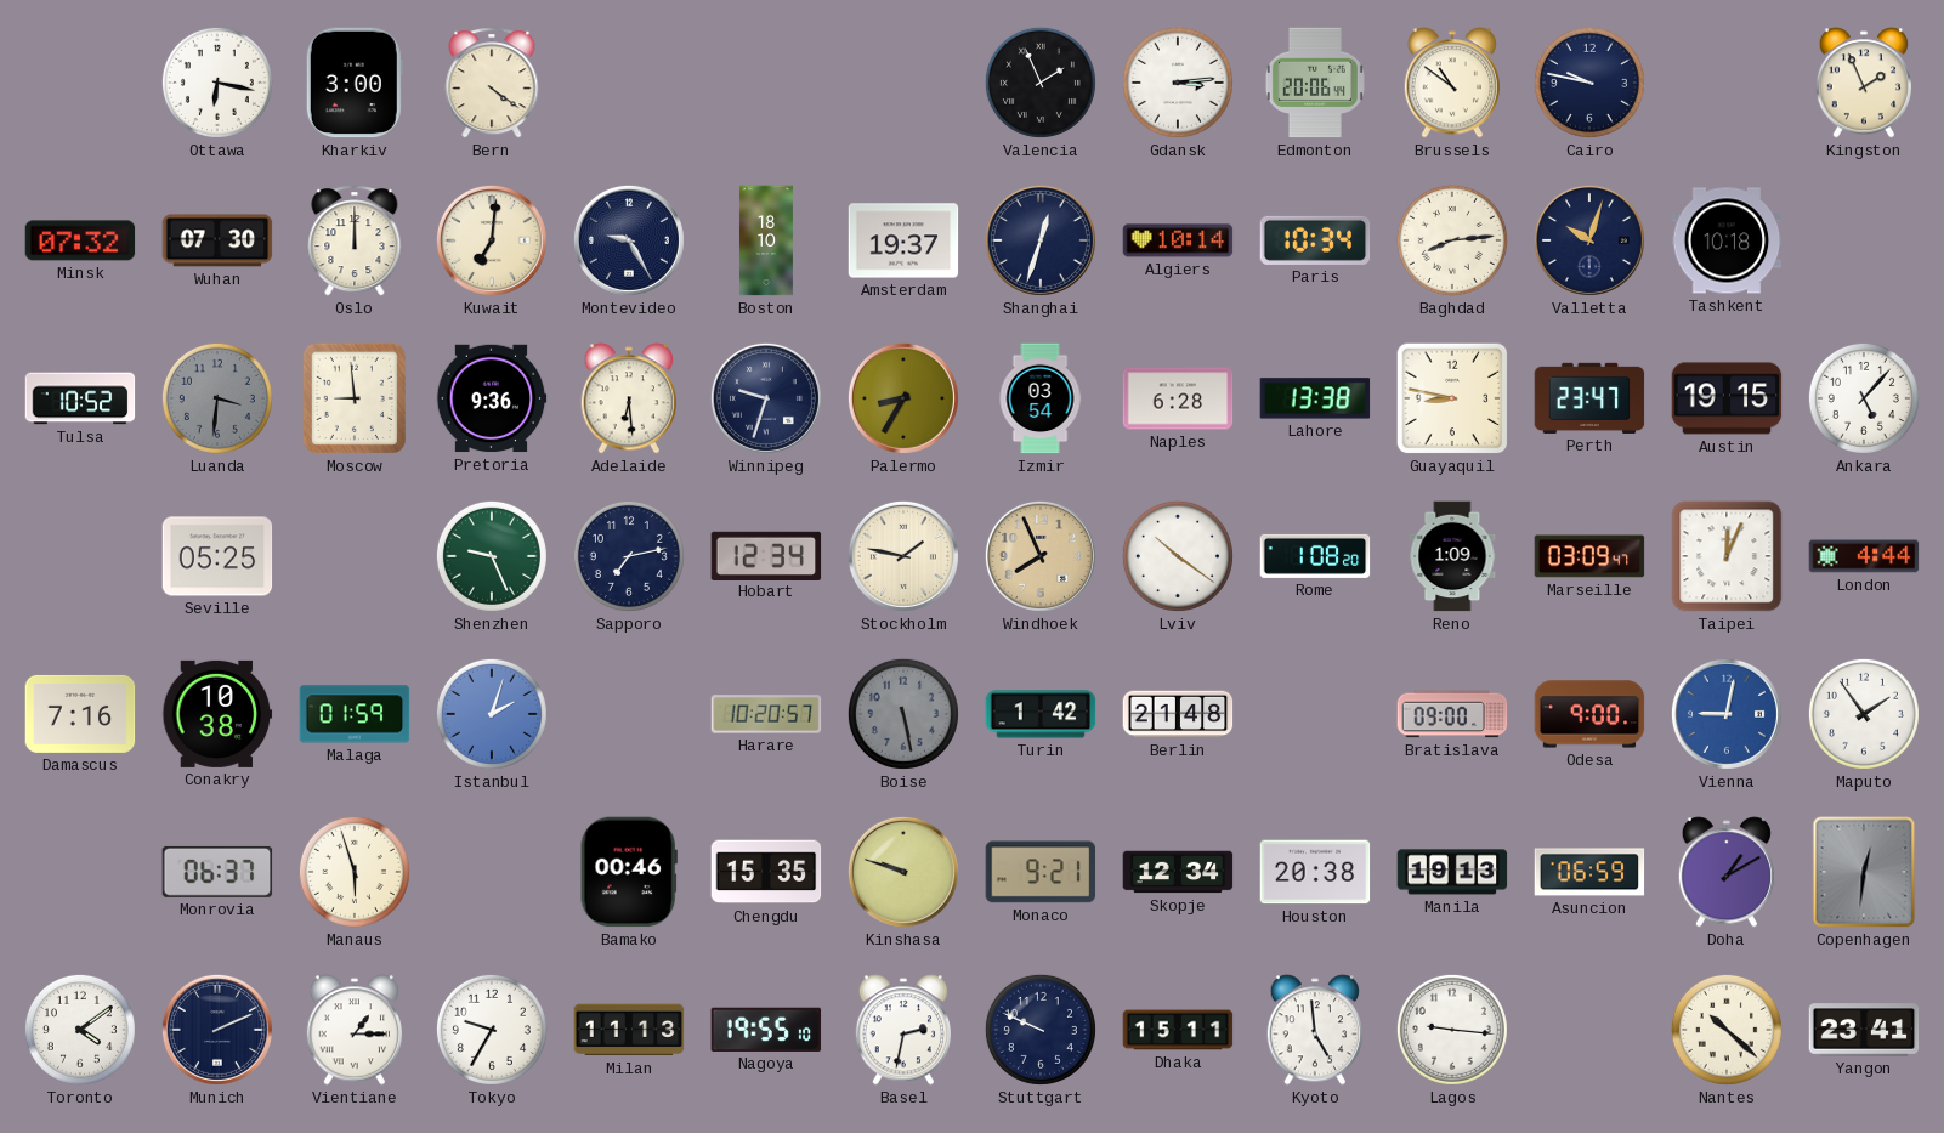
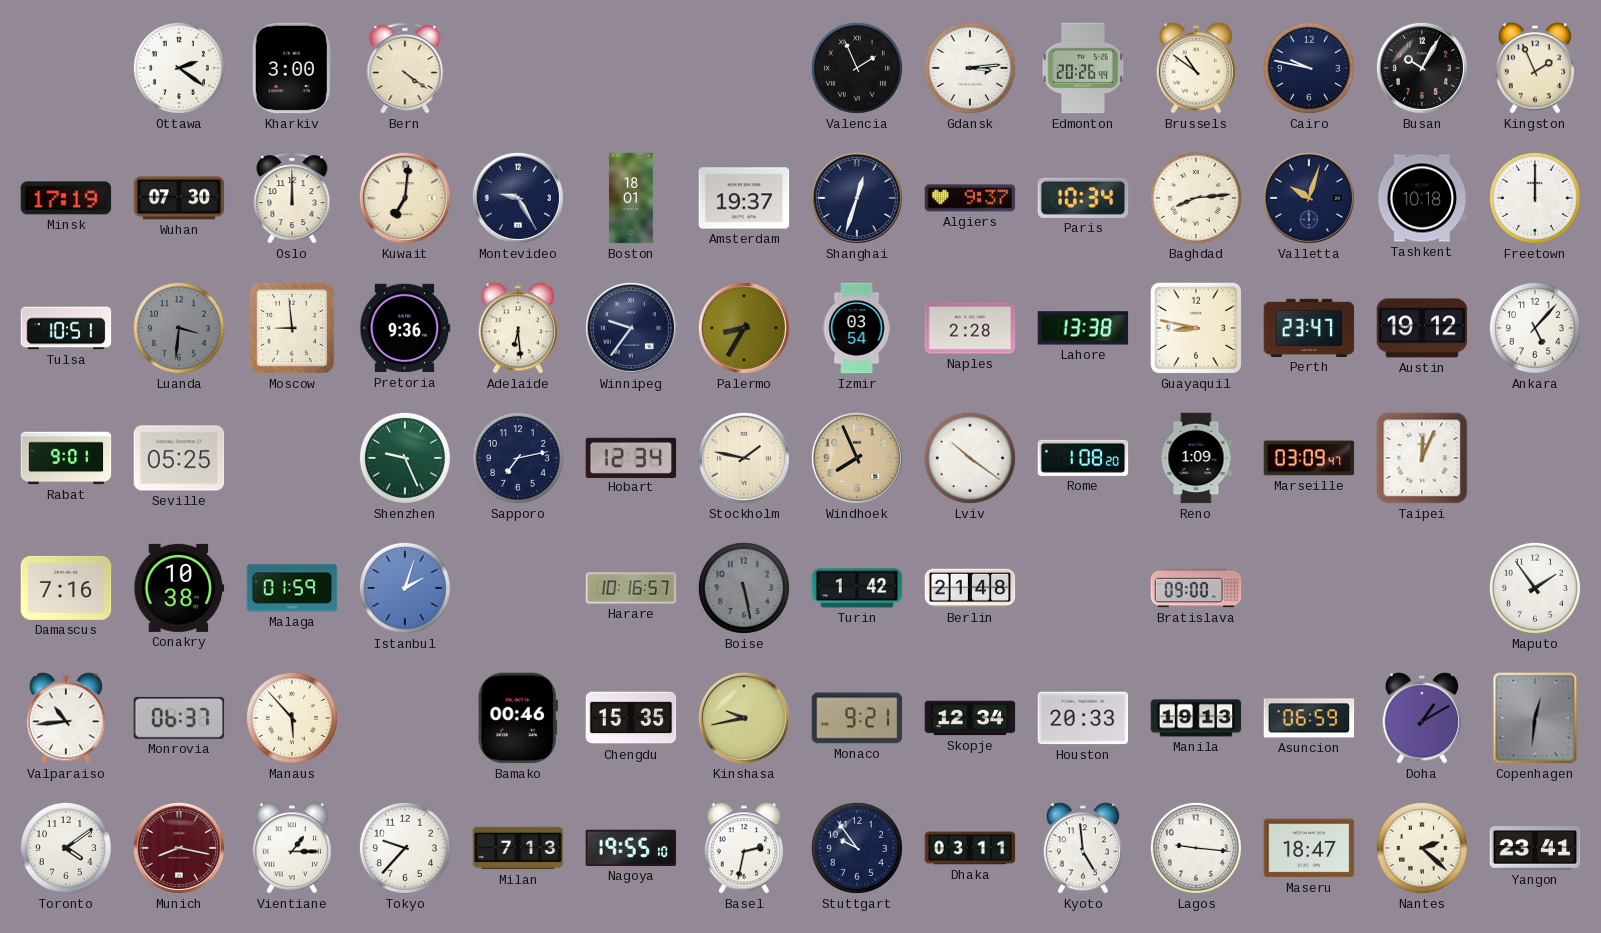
Ottawa: 6:17 -> 2:21
Edmonton: 20:06 -> 20:26
Busan: none -> 10:05
Minsk: 07:32 -> 17:19
Boston: 18:10 -> 18:01
Algiers: 10:14 -> 9:37
Freetown: none -> 12:00
Tulsa: 10:52 -> 10:51
Winnipeg: 9:33 -> 9:36
Naples: 6:28 -> 2:28
Austin: 19:15 -> 19:12
Rabat: none -> 9:01
London: 4:44 -> none
Harare: 10:20 -> 10:16
Odesa: 9:00 -> none
Vienna: 9:02 -> none
Valparaiso: none -> 10:44
Manaus: 5:57 -> 5:53
Kinshasa: 9:48 -> 9:43
Houston: 20:38 -> 20:33
Munich: 2:11 -> 8:17
Munich dial: navy -> burgundy
Tokyo: 9:35 -> 9:37
Milan: 11:13 -> 7:13
Stuttgart: 9:49 -> 9:54
Dhaka: 15:11 -> 03:11
Maseru: none -> 18:47
Nantes: 10:22 -> 2:22
